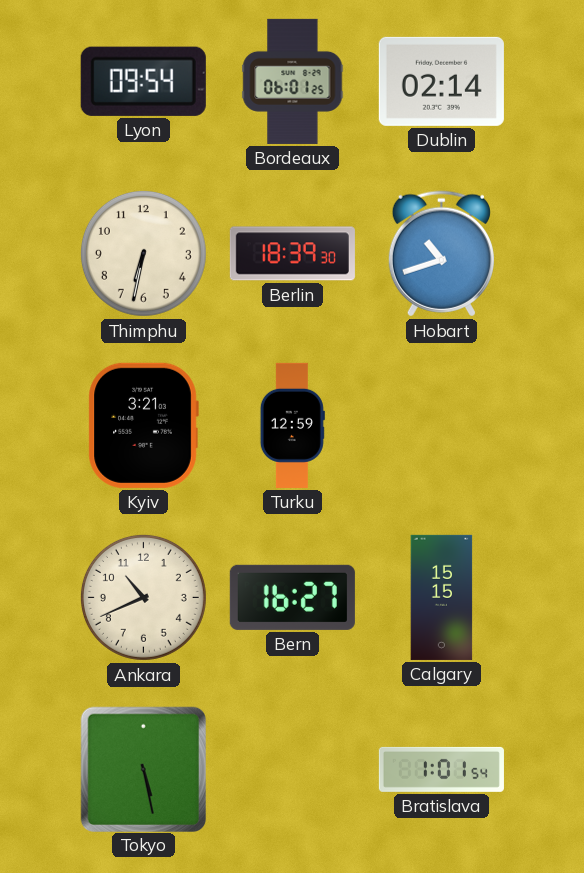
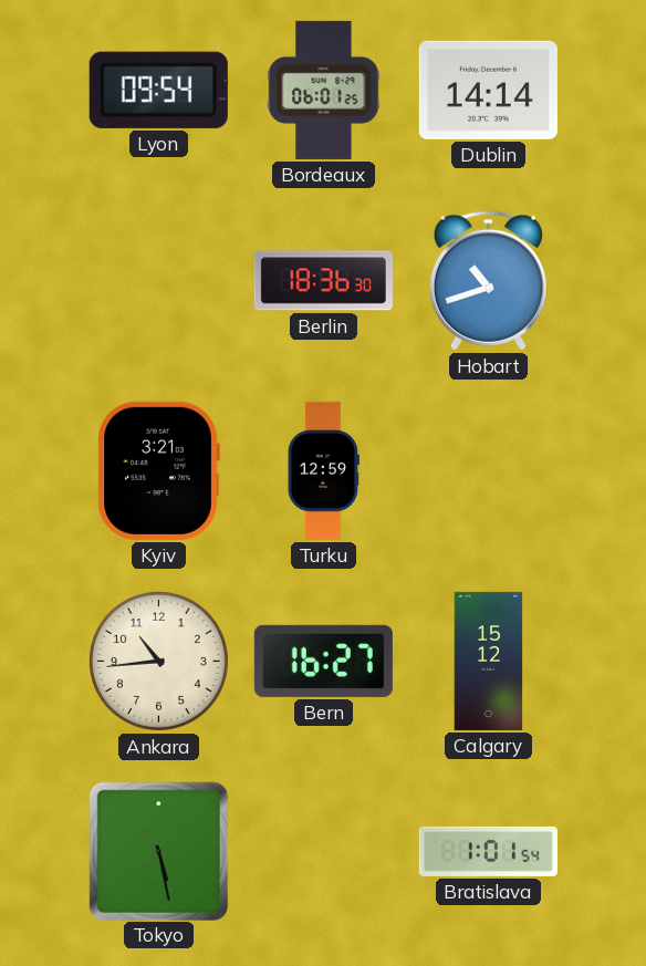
Dublin: 02:14 -> 14:14
Thimphu: 6:32 -> none
Berlin: 18:39 -> 18:36
Ankara: 10:41 -> 10:44
Calgary: 15:15 -> 15:12
